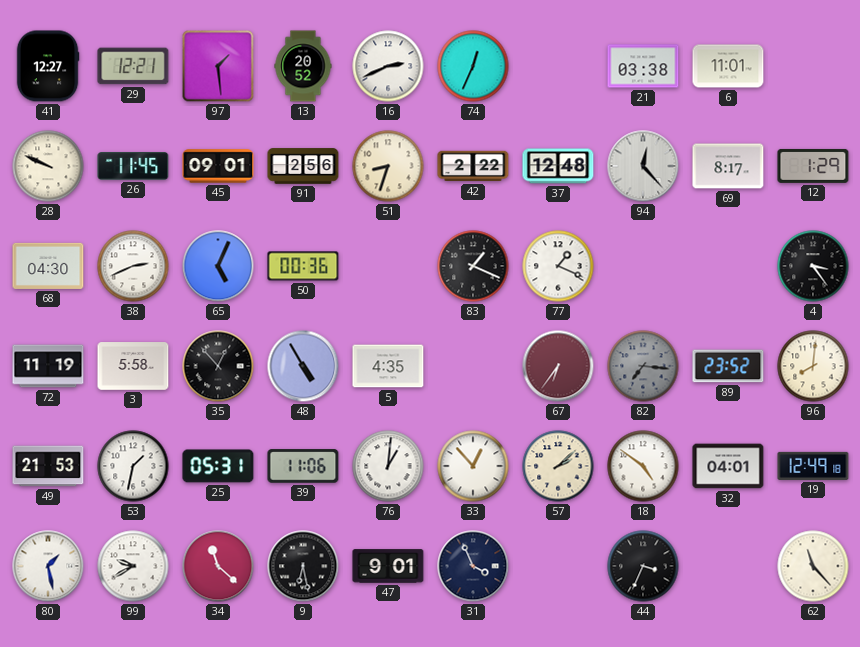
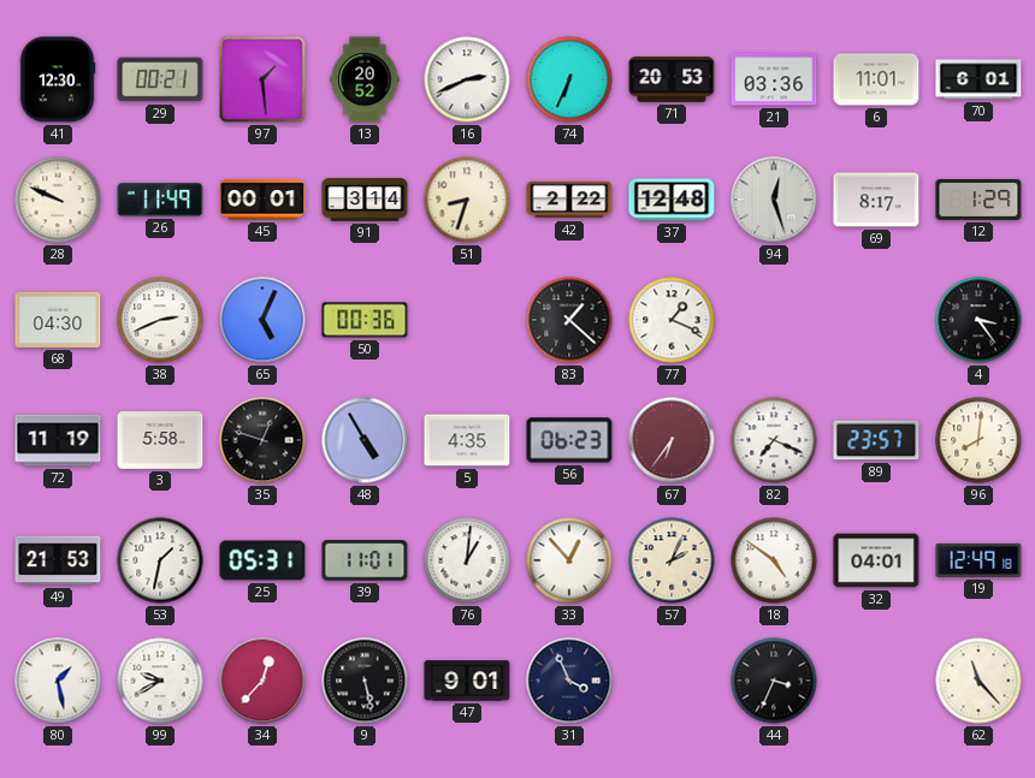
41: 12:27 -> 12:30
29: 12:21 -> 00:21
74: 12:34 -> 6:34
71: none -> 20:53
21: 03:38 -> 03:36
70: none -> 6:01
26: 11:45 -> 11:49
45: 09:01 -> 00:01
91: 2:56 -> 3:14
94: 12:23 -> 12:27
83: 1:19 -> 1:22
35: 12:53 -> 12:48
56: none -> 06:23
82: 7:16 -> 7:19
82 dial: grey -> white
89: 23:52 -> 23:57
39: 11:06 -> 11:01
57: 2:08 -> 2:04
34: 11:22 -> 12:37
9: 6:28 -> 5:28
